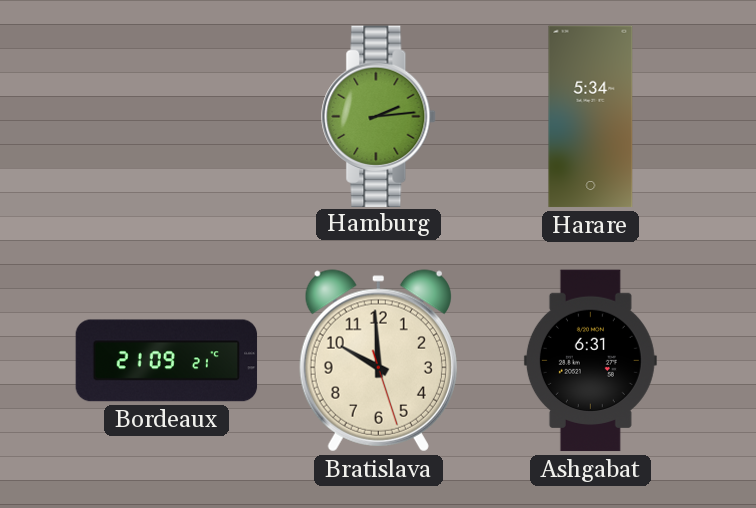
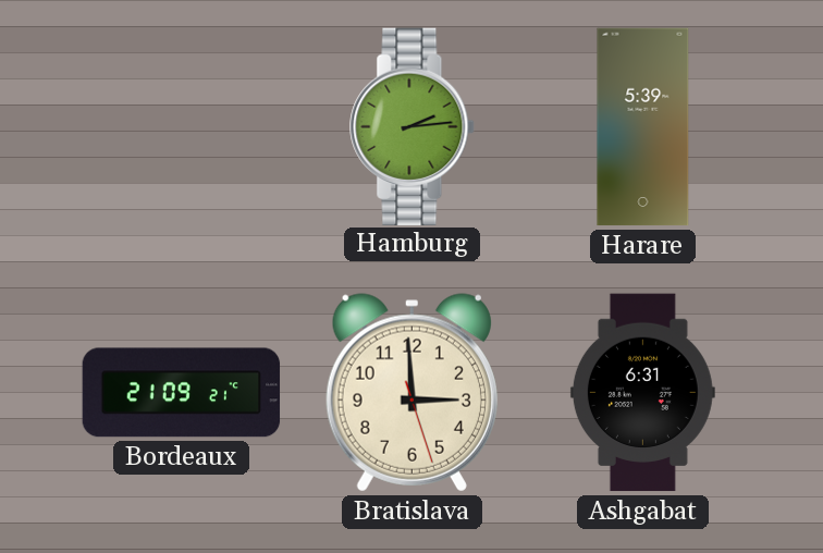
Harare: 5:34 -> 5:39
Bratislava: 9:59 -> 2:59
